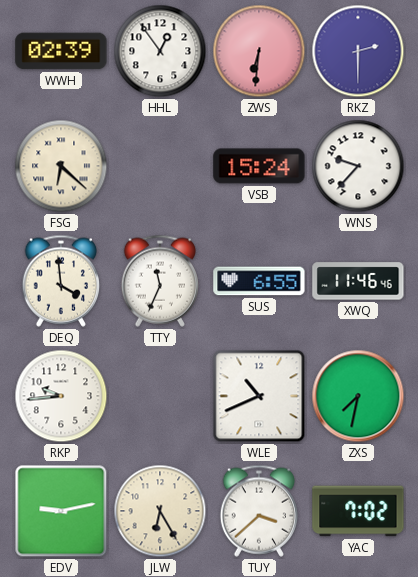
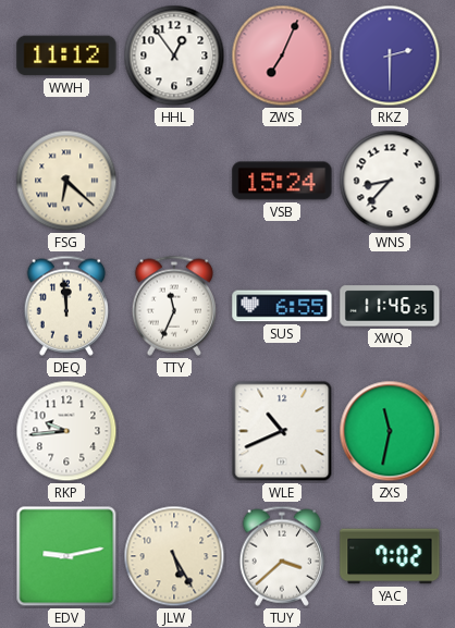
WWH: 02:39 -> 11:12
ZWS: 6:31 -> 7:04
WNS: 9:37 -> 8:37
DEQ: 3:59 -> 11:59
XWQ: 11:46:46 -> 11:46:25
ZXS: 7:32 -> 11:32
JLW: 6:25 -> 5:25
